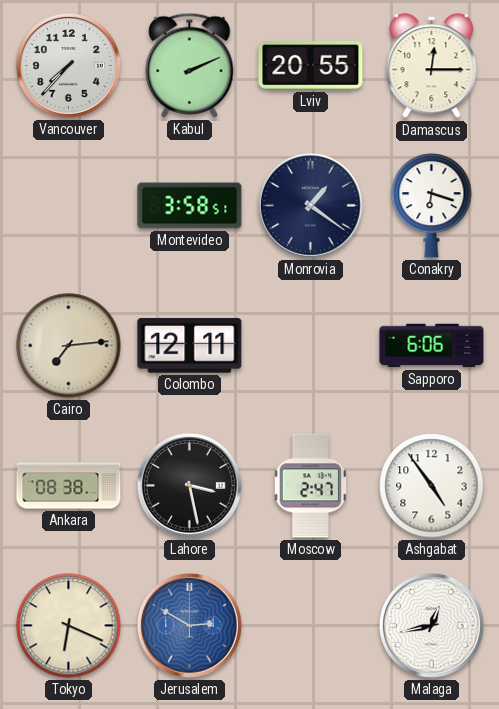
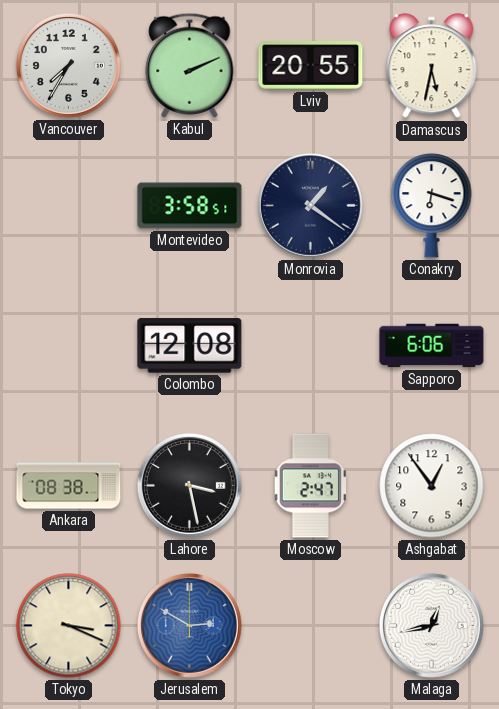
Vancouver: 7:37 -> 7:35
Damascus: 12:15 -> 5:32
Cairo: 7:14 -> none
Colombo: 12:11 -> 12:08
Ashgabat: 4:54 -> 12:54
Tokyo: 6:19 -> 3:19
